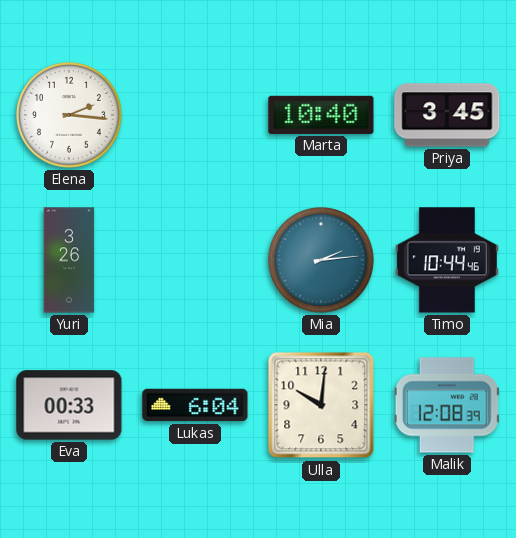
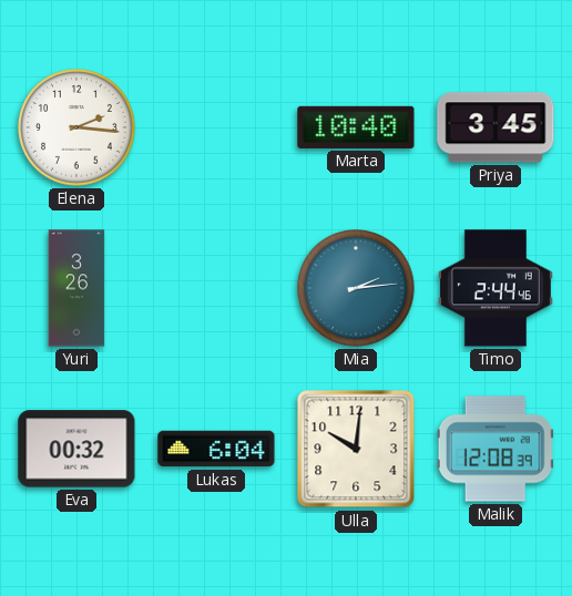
Timo: 10:44 -> 2:44
Eva: 00:33 -> 00:32
